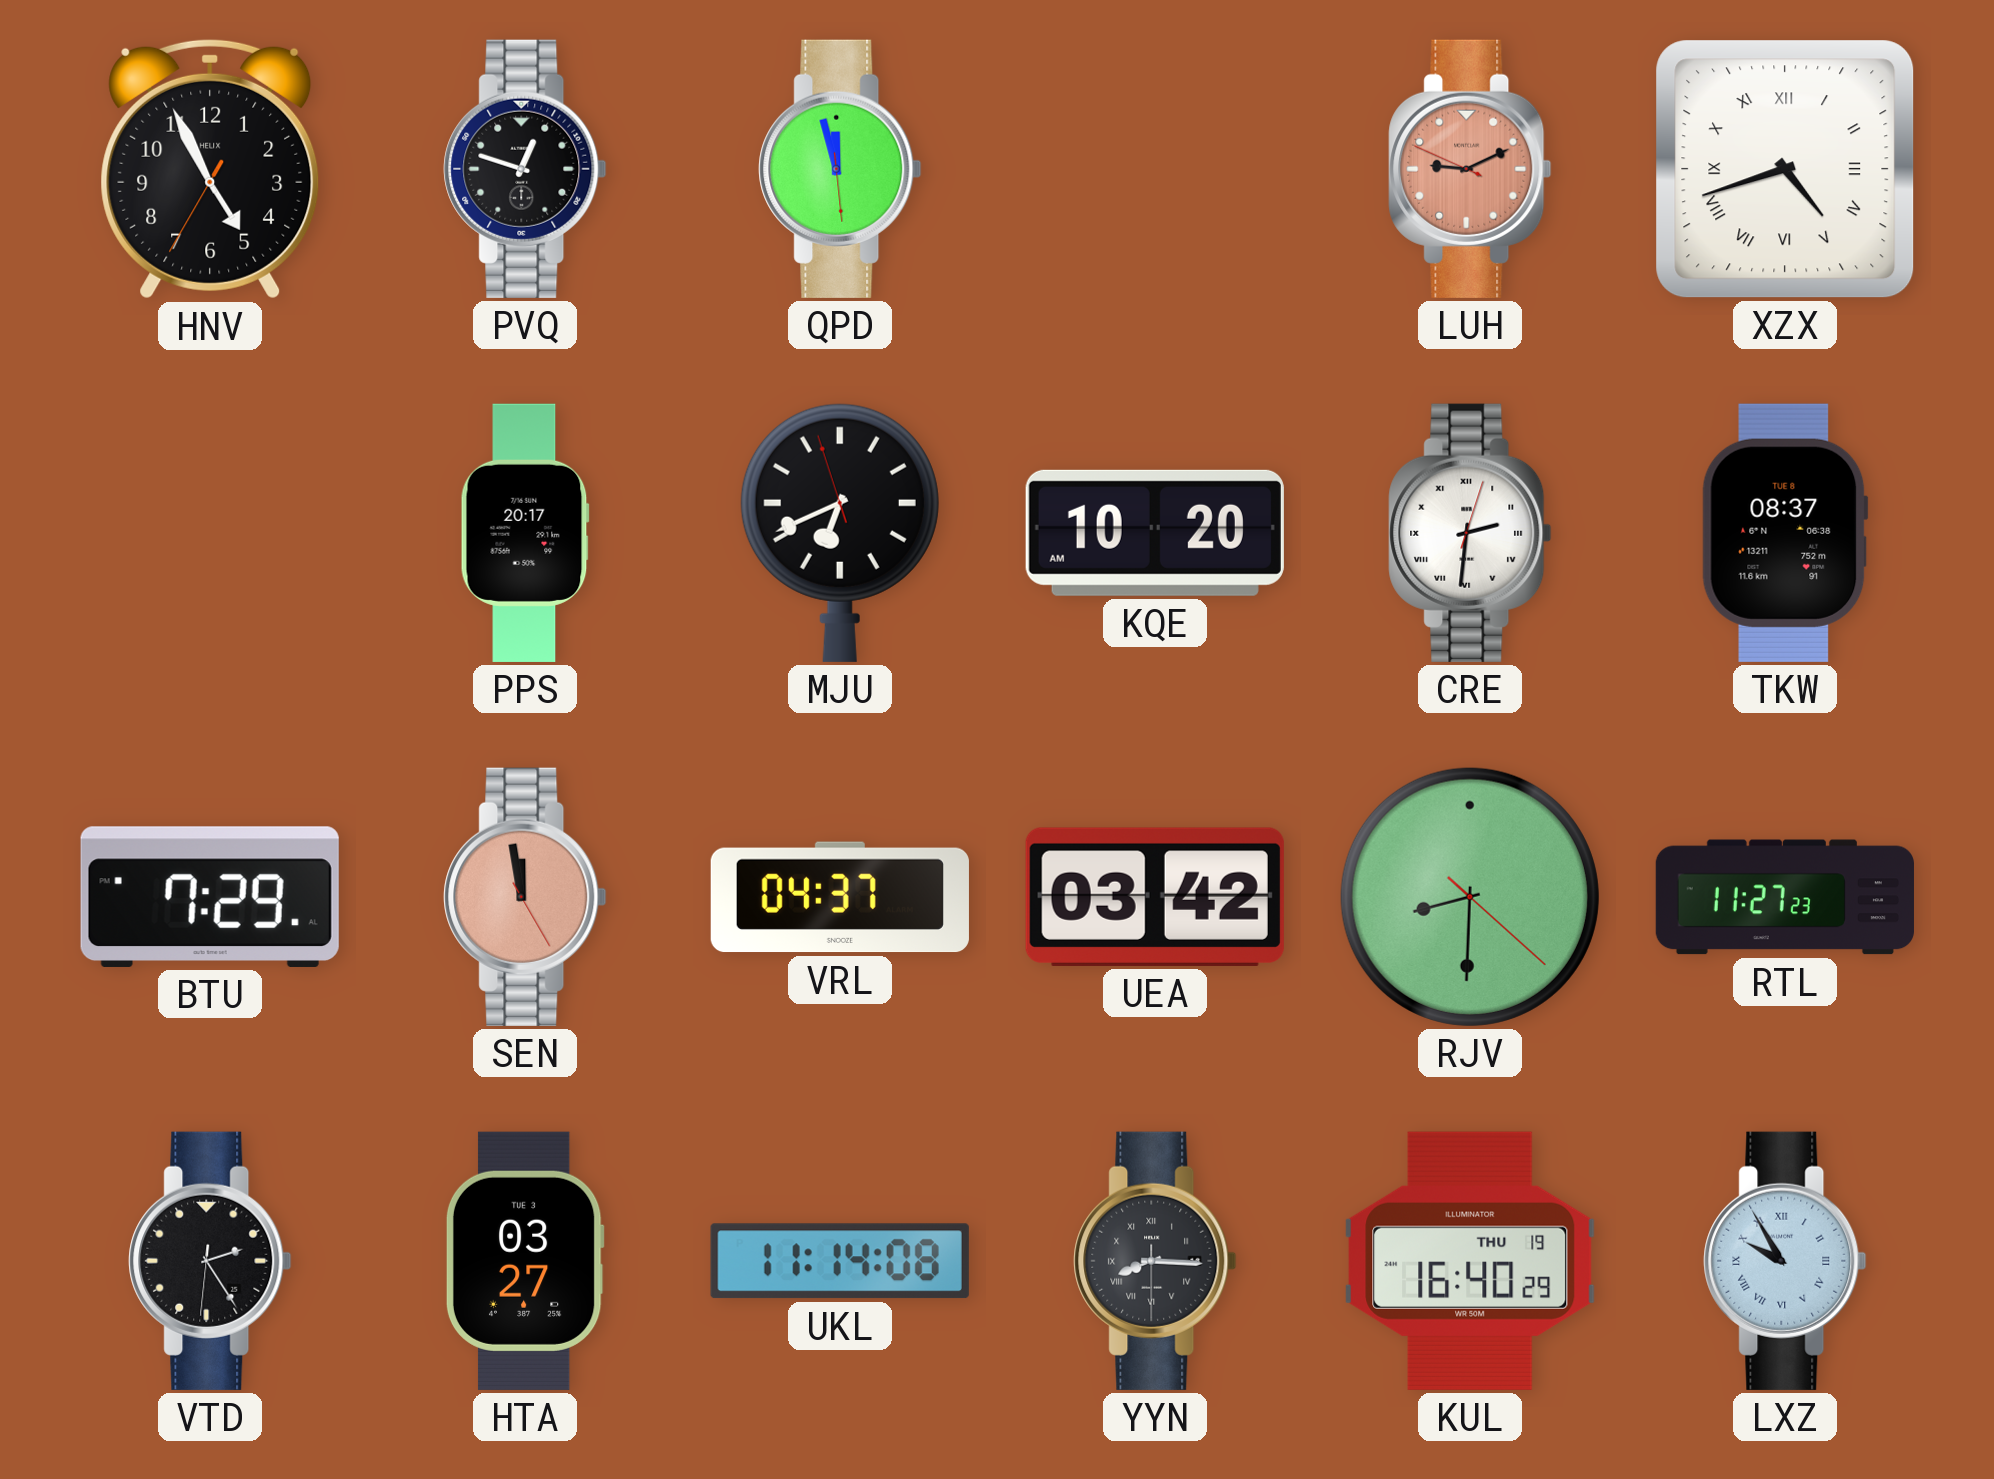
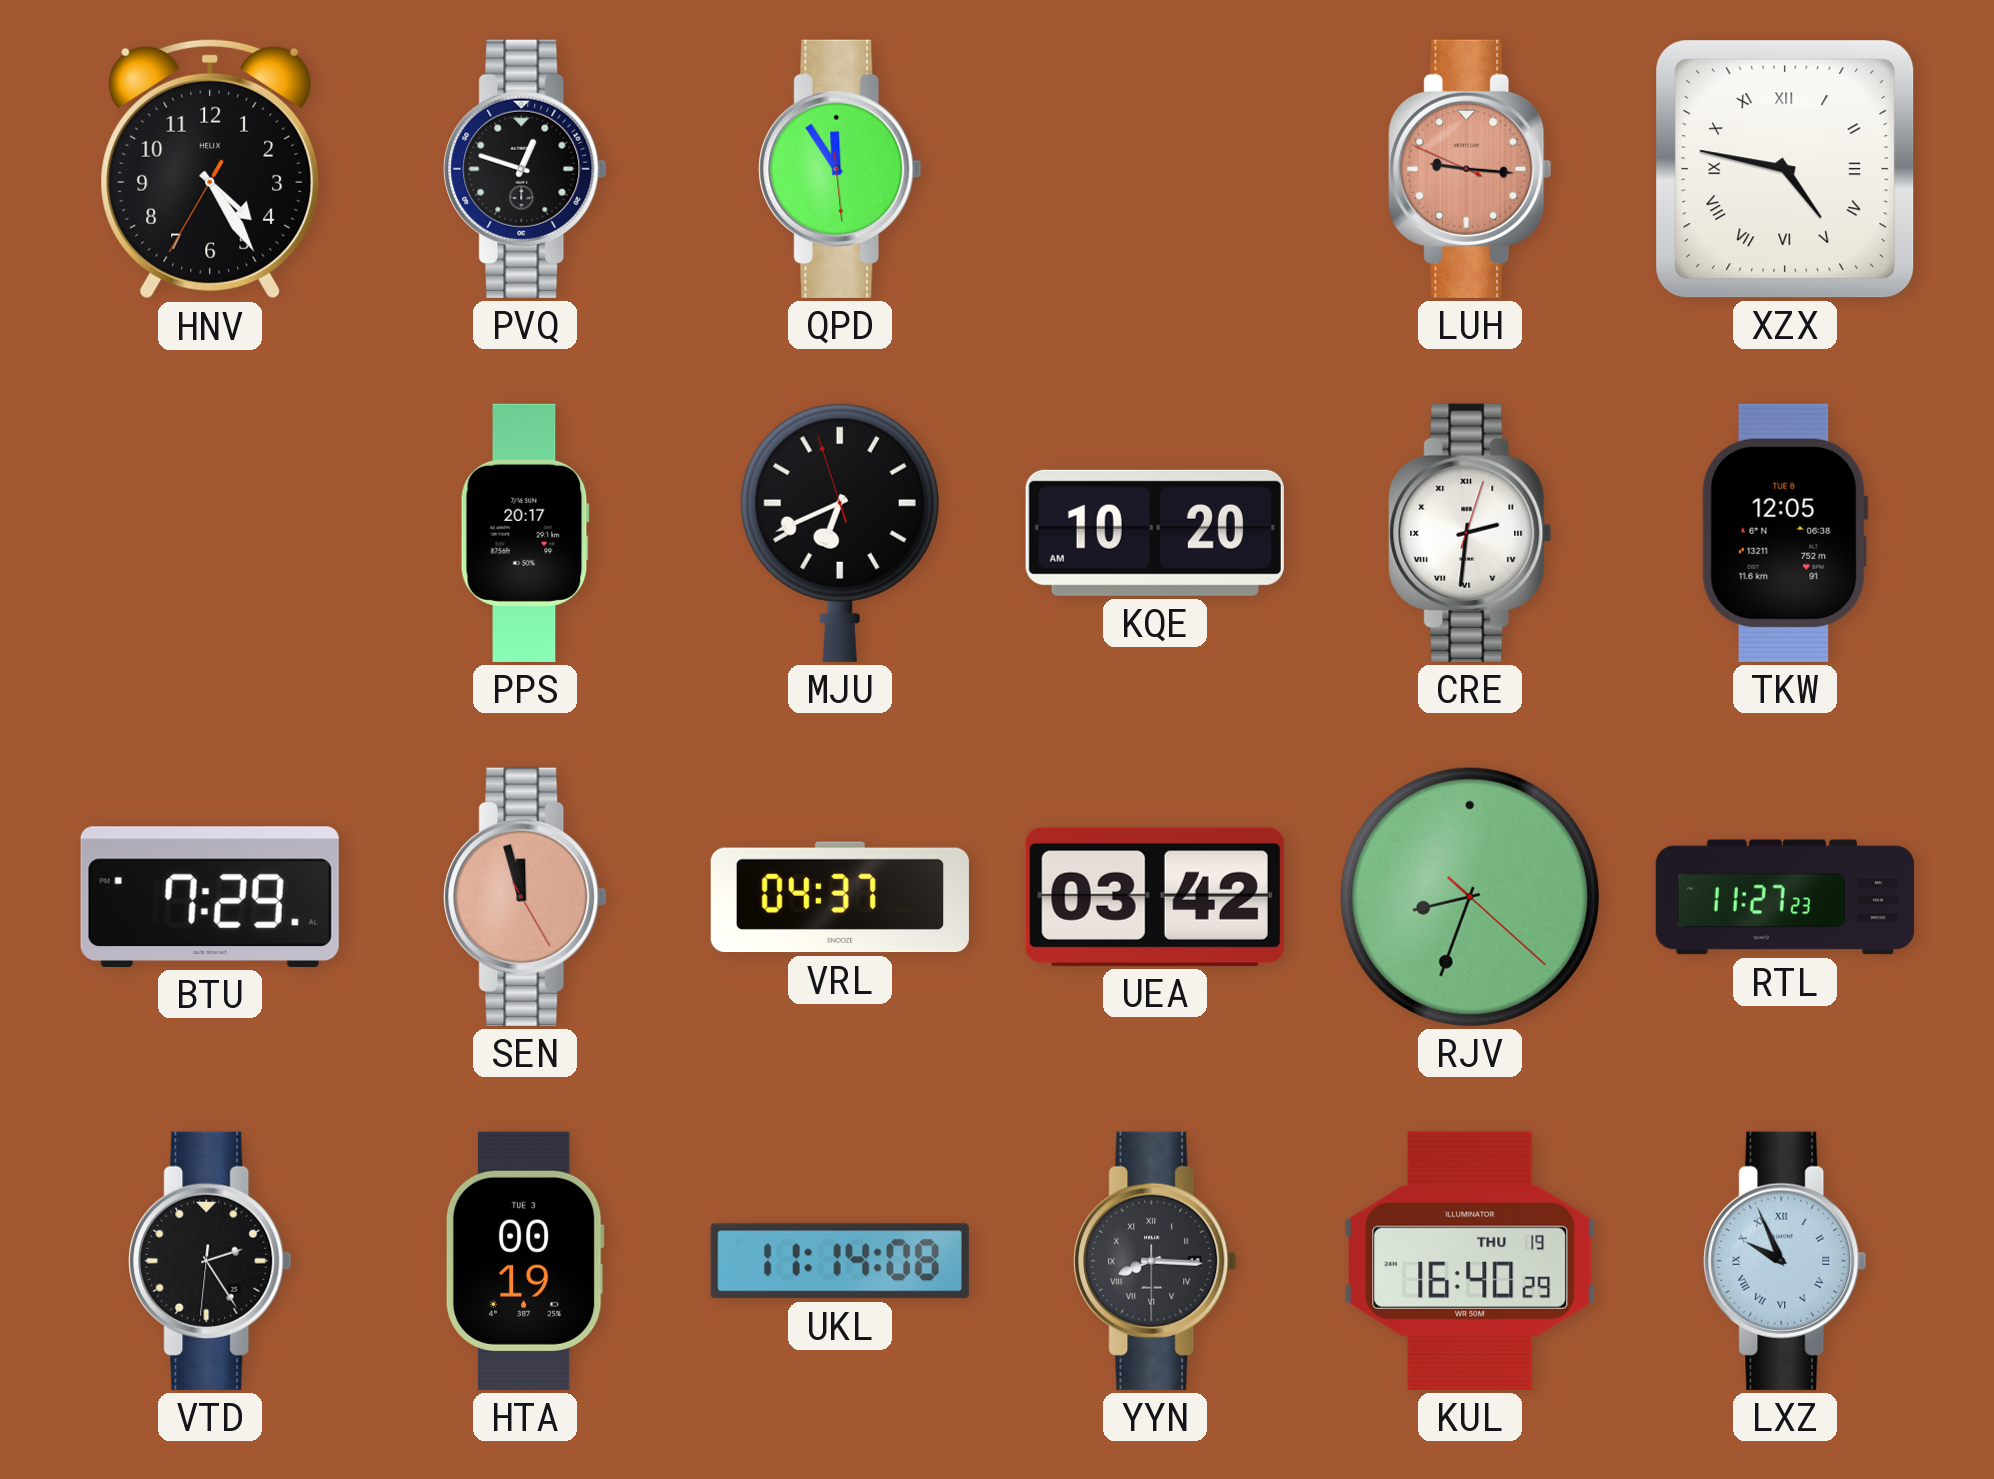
HNV: 4:55 -> 4:24
QPD: 11:57 -> 11:54
LUH: 9:10 -> 9:15
XZX: 4:42 -> 4:47
TKW: 08:37 -> 12:05
SEN: 11:58 -> 11:57
RJV: 8:30 -> 8:33
HTA: 03:27 -> 00:19
LXZ: 9:55 -> 9:56
